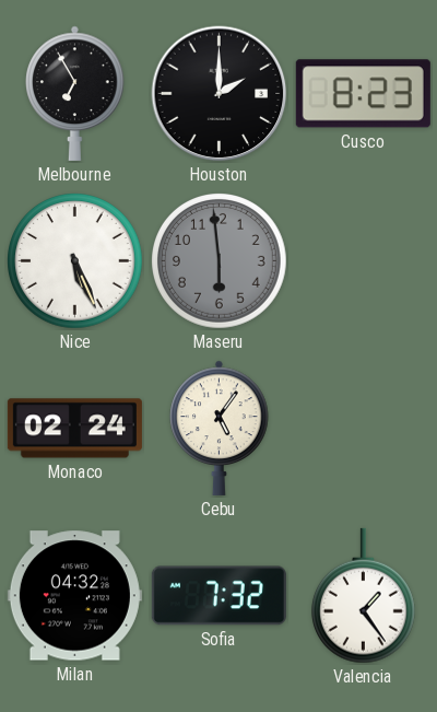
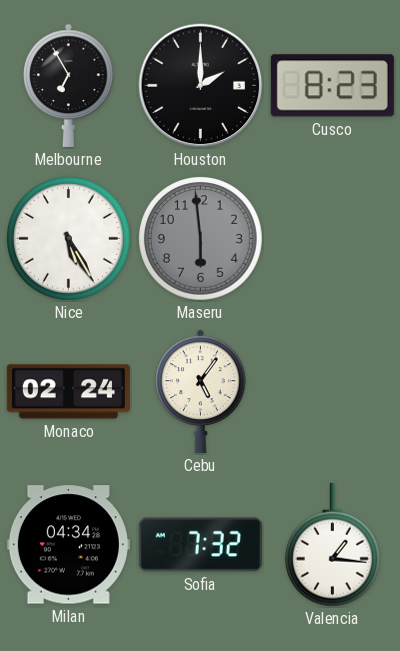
Nice: 5:26 -> 5:25
Milan: 04:32 -> 04:34
Valencia: 1:24 -> 1:16
